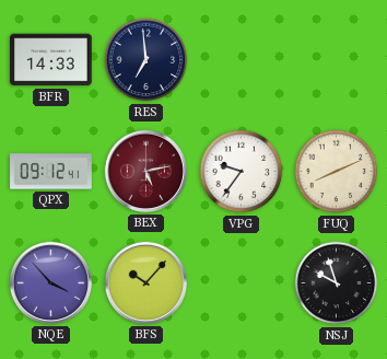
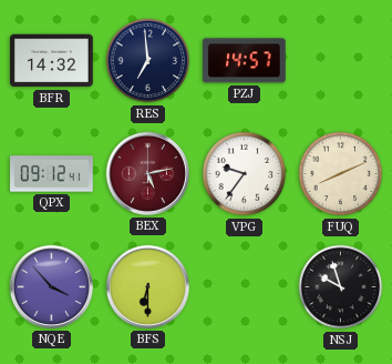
BFR: 14:33 -> 14:32
PZJ: none -> 14:57
BFS: 10:07 -> 6:30
